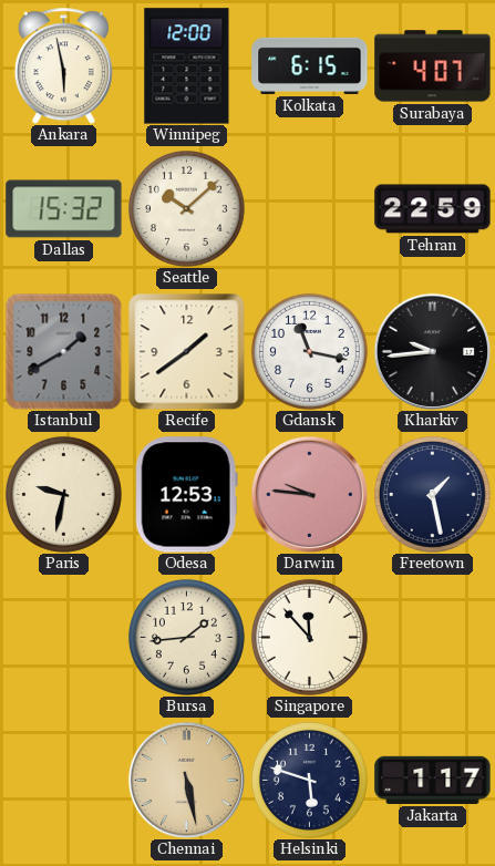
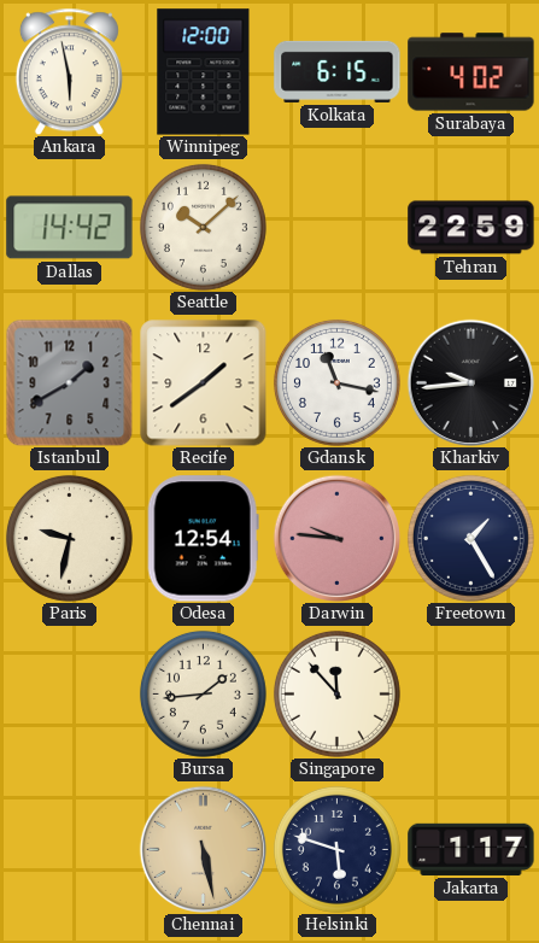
Surabaya: 4:07 -> 4:02
Dallas: 15:32 -> 14:42
Odesa: 12:53 -> 12:54
Freetown: 1:28 -> 1:25
